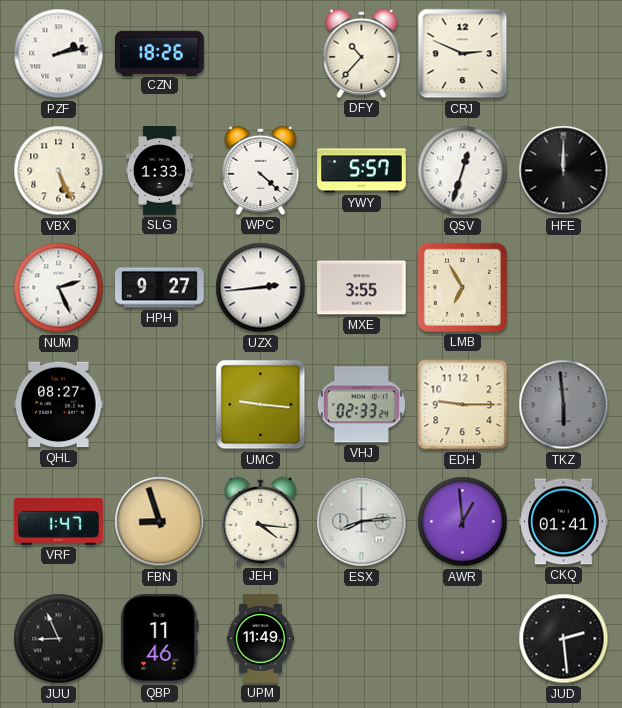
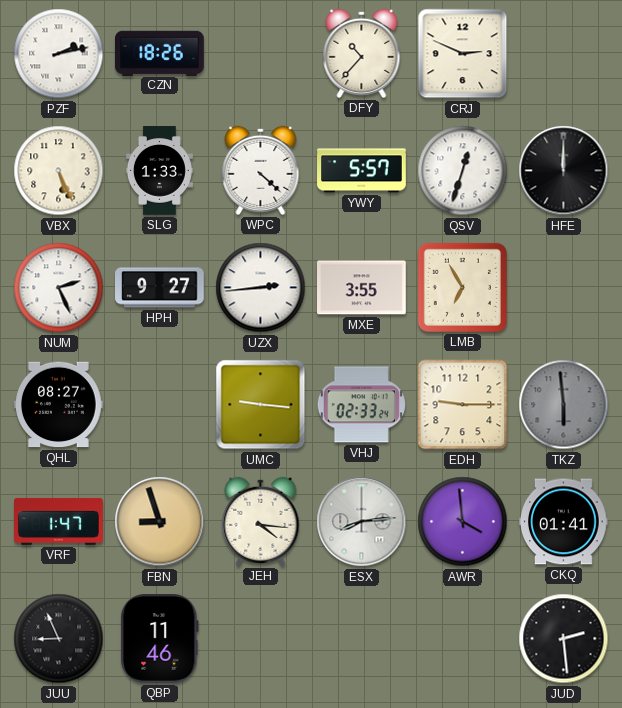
AWR: 12:59 -> 3:59
UPM: 11:49 -> none
